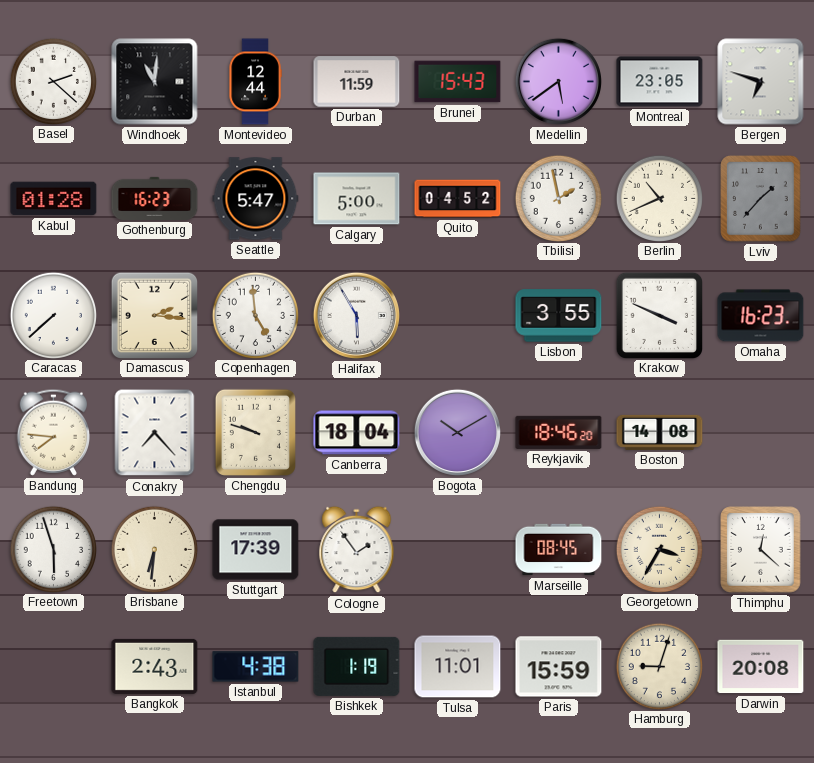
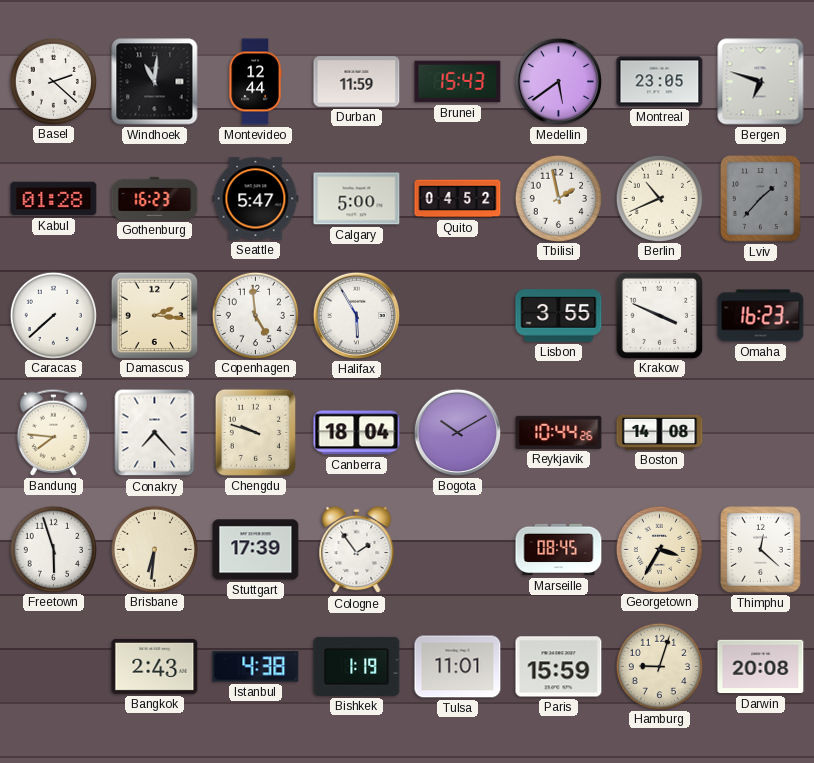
Reykjavik: 18:46 -> 10:44
